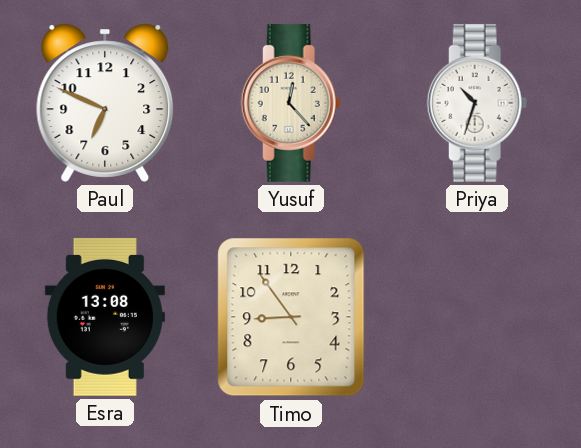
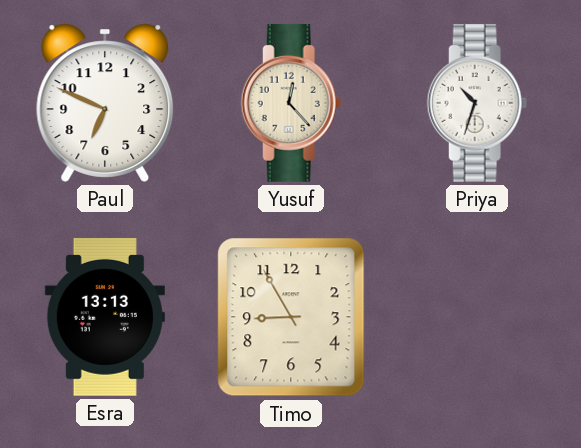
Esra: 13:08 -> 13:13
Timo: 8:54 -> 8:55
